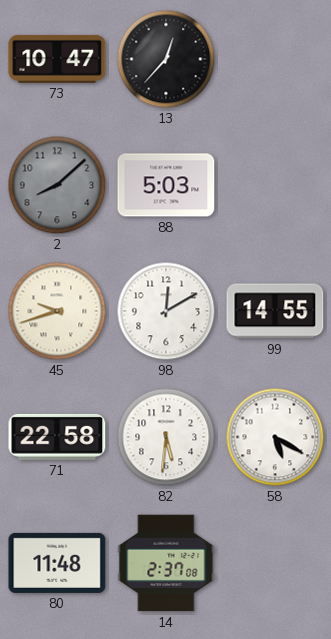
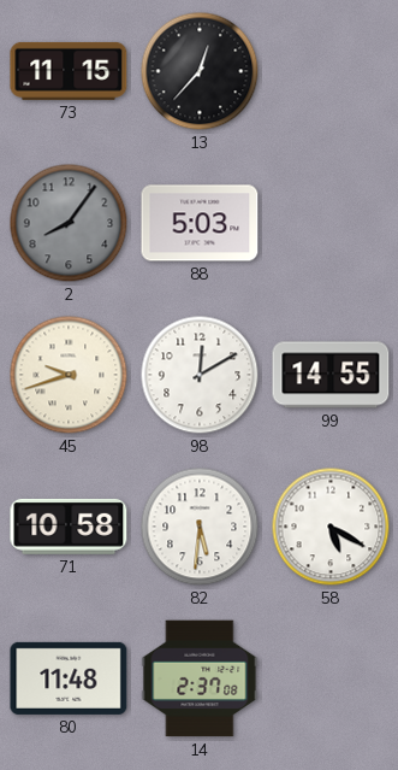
73: 10:47 -> 11:15
2: 8:08 -> 8:06
71: 22:58 -> 10:58
